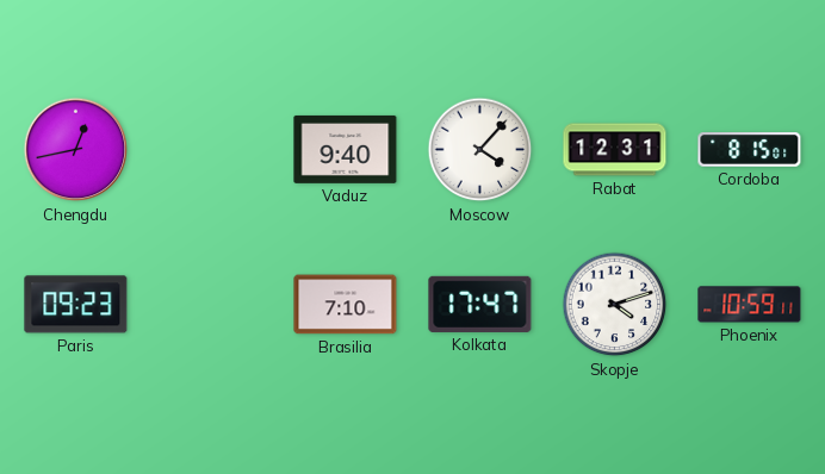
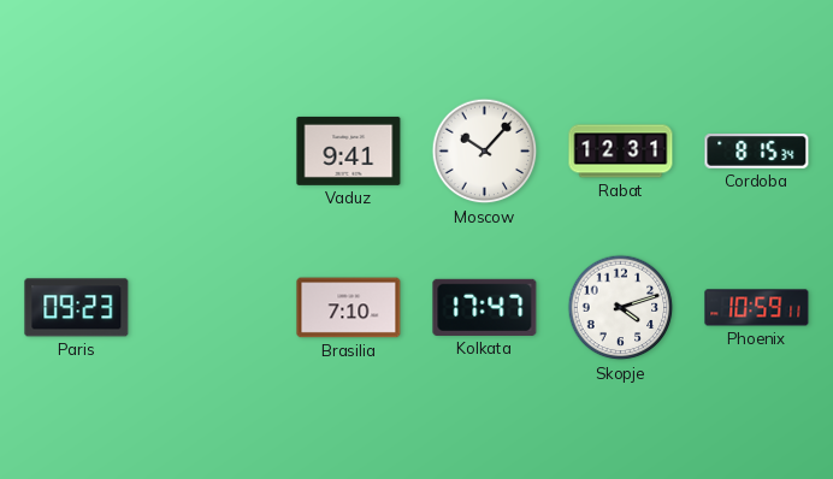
Chengdu: 12:43 -> none
Vaduz: 9:40 -> 9:41
Moscow: 4:07 -> 10:07
Cordoba: 8:15:01 -> 8:15:34
